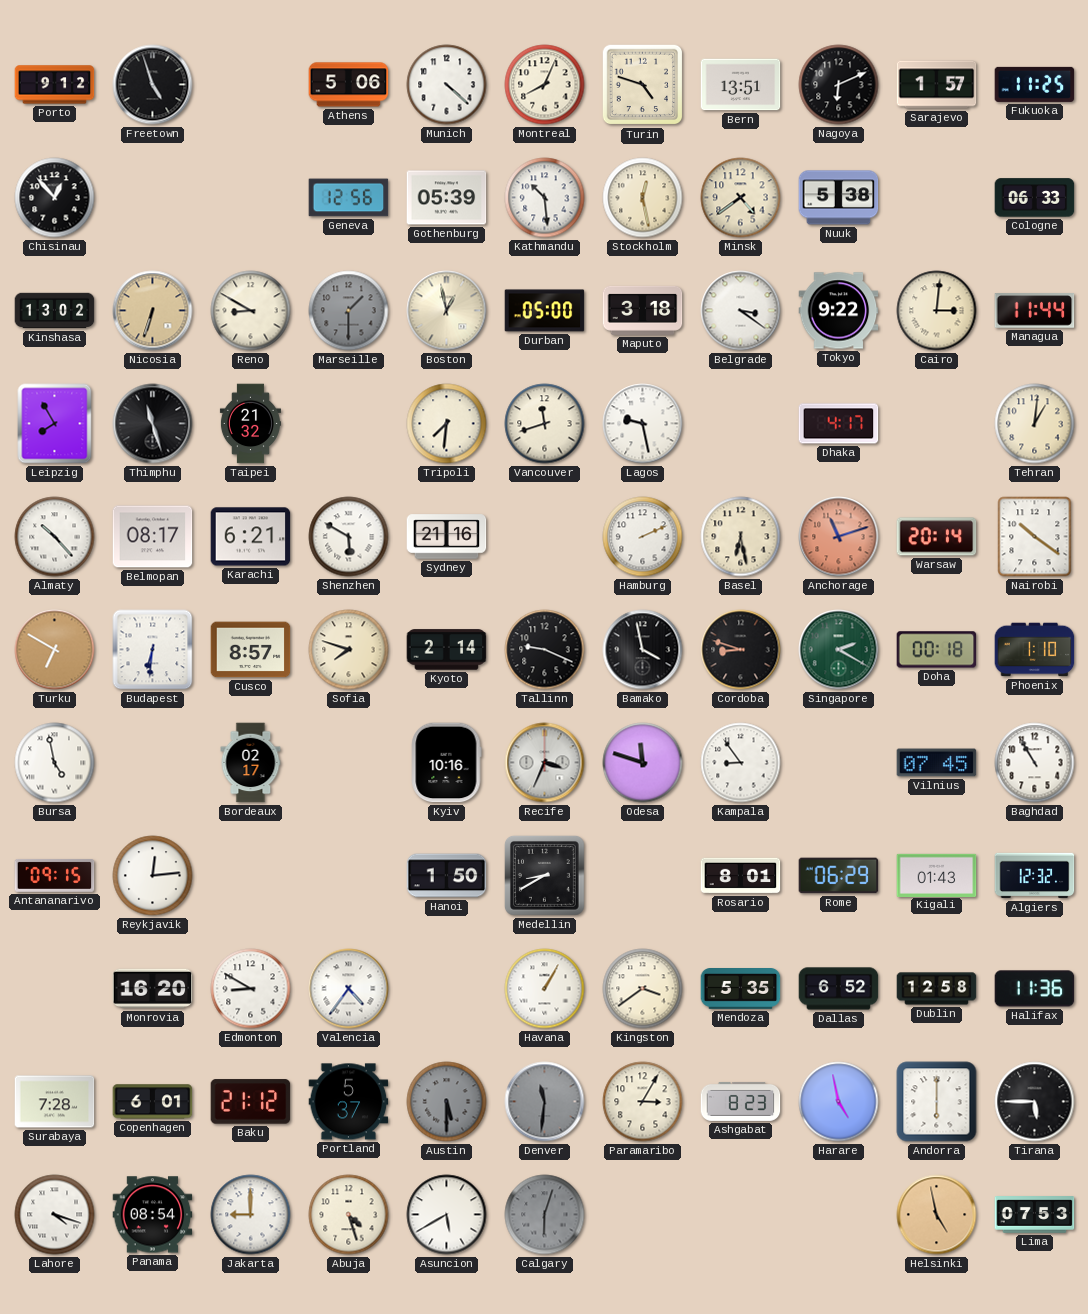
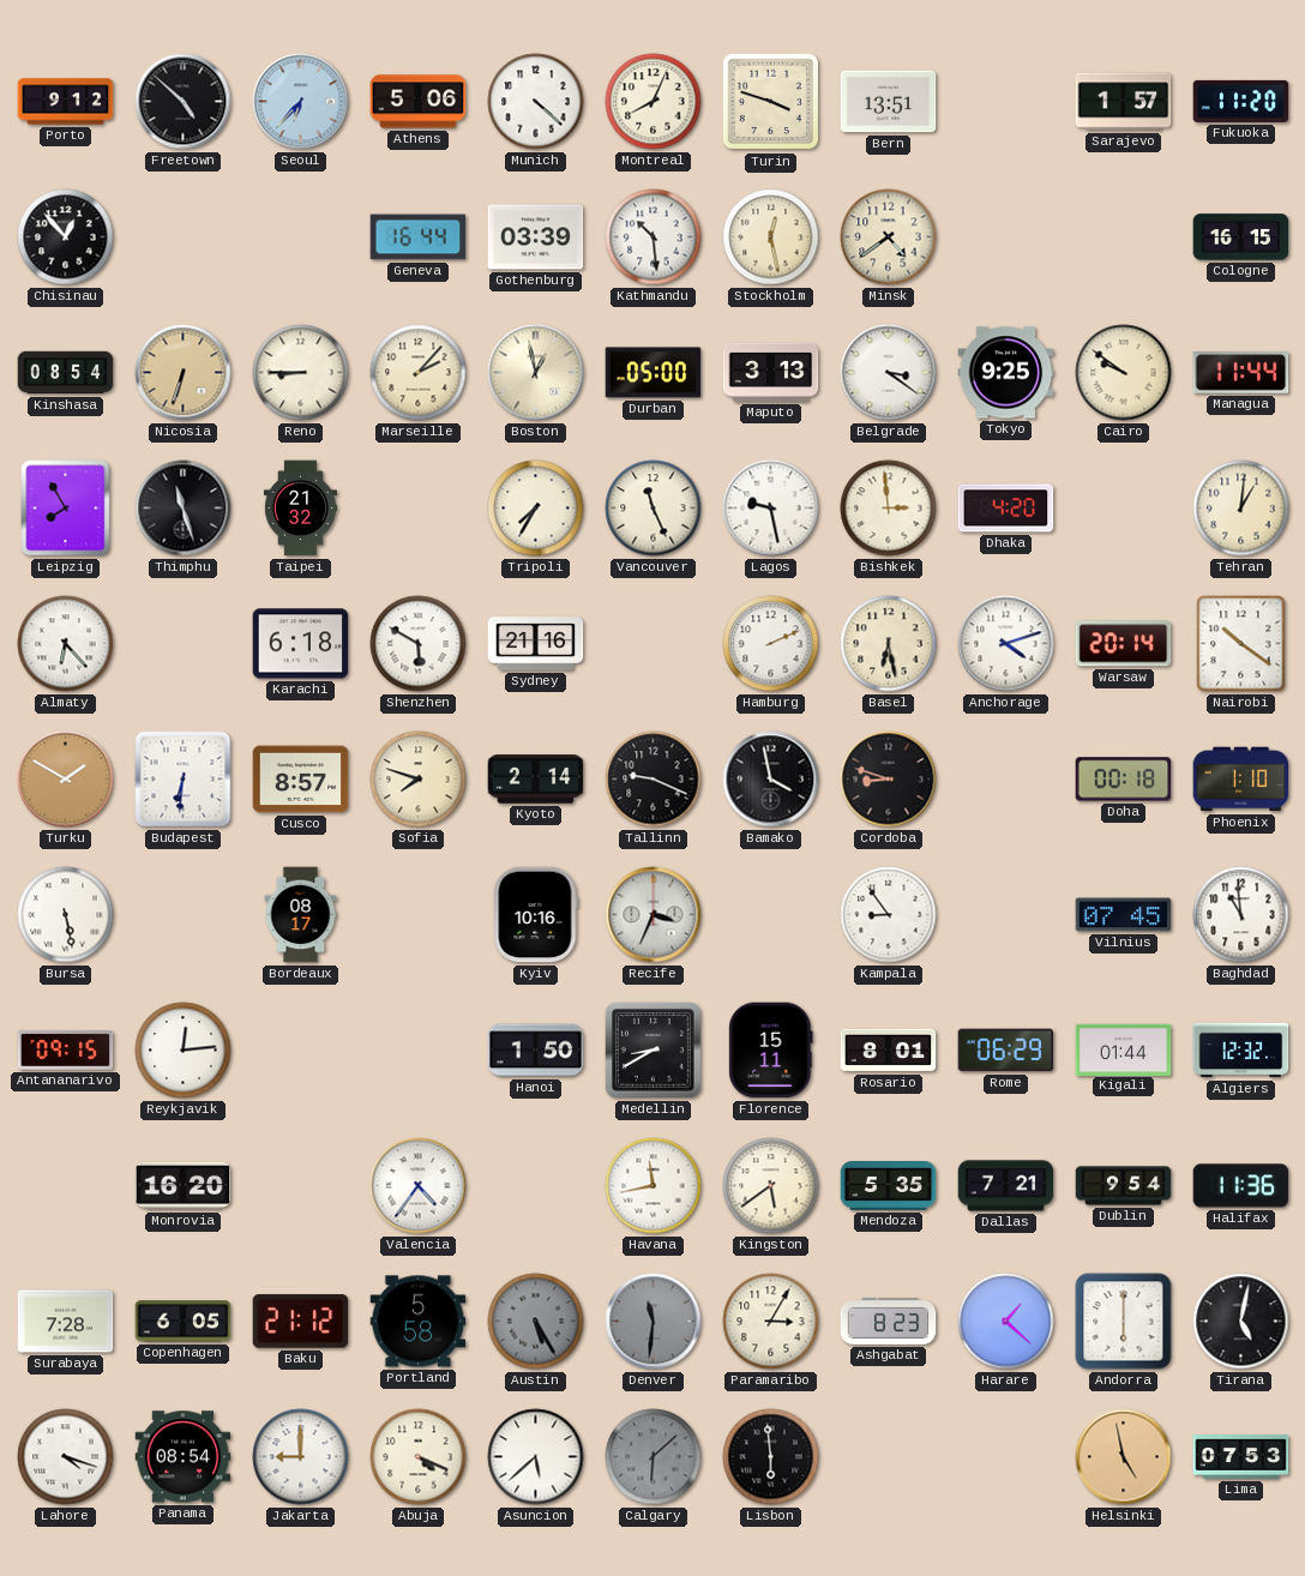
Freetown: 4:57 -> 4:52
Seoul: none -> 6:37
Turin: 4:48 -> 3:48
Nagoya: 6:11 -> none
Fukuoka: 11:25 -> 11:20
Geneva: 12:56 -> 16:44
Gothenburg: 05:39 -> 03:39
Nuuk: 5:38 -> none
Cologne: 06:33 -> 16:15
Kinshasa: 13:02 -> 08:54
Reno: 8:50 -> 8:45
Marseille: 1:30 -> 2:07
Marseille dial: grey -> cream
Maputo: 3:18 -> 3:13
Tokyo: 9:22 -> 9:25
Cairo: 3:01 -> 9:51
Tripoli: 7:31 -> 7:35
Vancouver: 11:42 -> 11:26
Bishkek: none -> 2:59
Dhaka: 4:17 -> 4:20
Almaty: 10:23 -> 6:23
Belmopan: 08:17 -> none
Karachi: 6:21 -> 6:18
Anchorage: 11:12 -> 4:12
Anchorage dial: salmon -> white
Turku: 6:50 -> 1:50
Singapore: 2:20 -> none
Bursa: 4:58 -> 5:28
Bordeaux: 02:17 -> 08:17
Odesa: 11:48 -> none
Baghdad: 10:55 -> 10:59
Florence: none -> 15:11
Kigali: 01:43 -> 01:44
Edmonton: 8:50 -> none
Havana: 1:05 -> 11:43
Kingston: 3:39 -> 5:39
Dallas: 6:52 -> 7:21
Dublin: 12:58 -> 9:54
Copenhagen: 6:01 -> 6:05
Portland: 5:37 -> 5:58
Austin: 5:30 -> 5:25
Harare: 4:58 -> 1:22
Tirana: 5:45 -> 5:02
Abuja: 4:27 -> 4:19
Asuncion: 5:40 -> 5:38
Calgary: 6:03 -> 6:08
Lisbon: none -> 5:59
